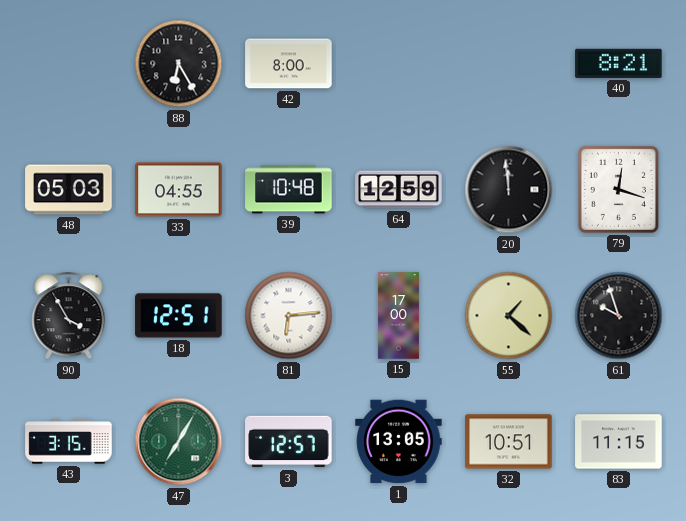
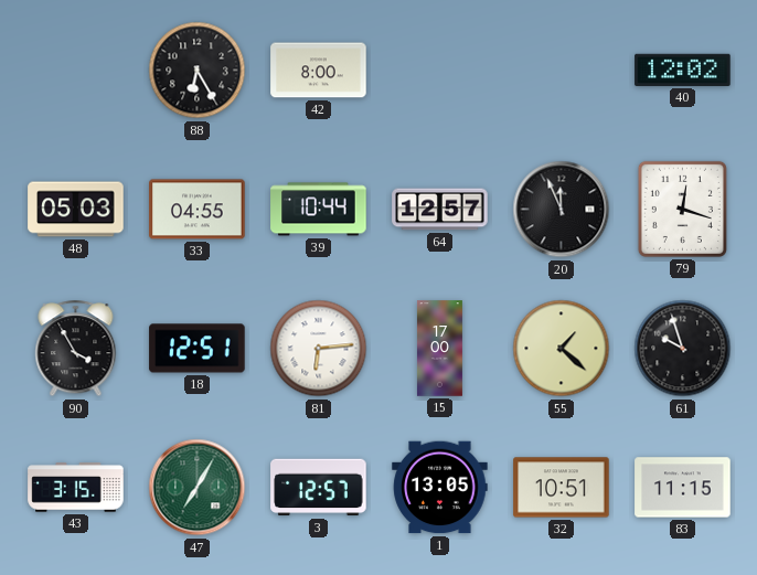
40: 8:21 -> 12:02
39: 10:48 -> 10:44
64: 12:59 -> 12:57
20: 11:59 -> 11:56
